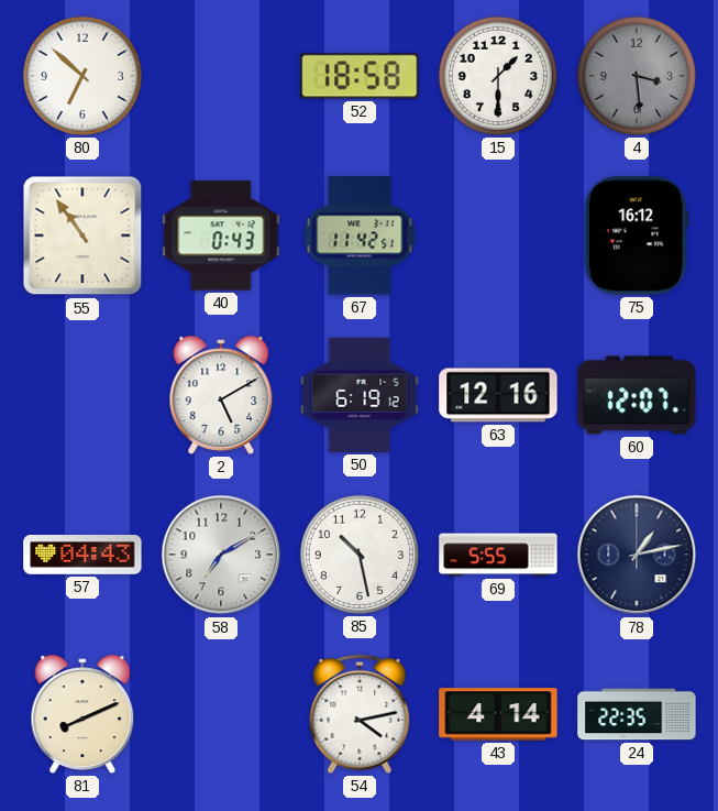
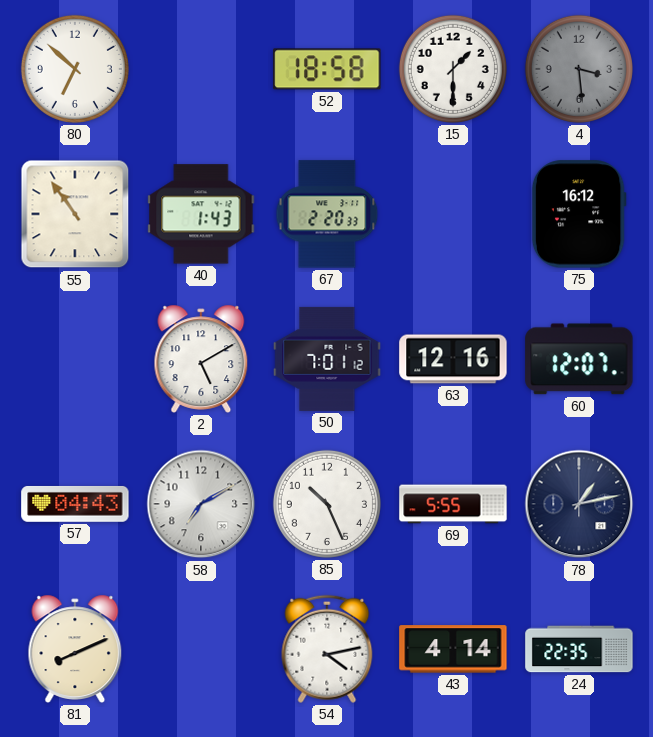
40: 0:43 -> 1:43
67: 11:42 -> 2:20
50: 6:19 -> 7:01
85: 10:28 -> 10:26
